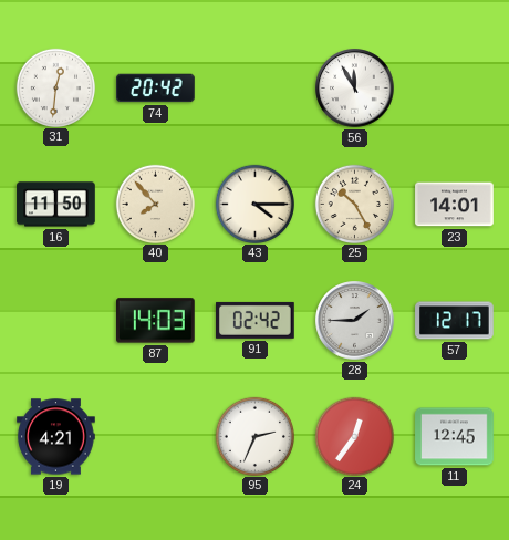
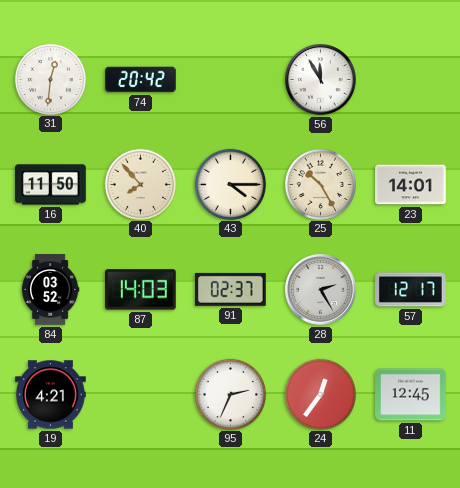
84: none -> 03:52
91: 02:42 -> 02:37
28: 1:45 -> 2:25
